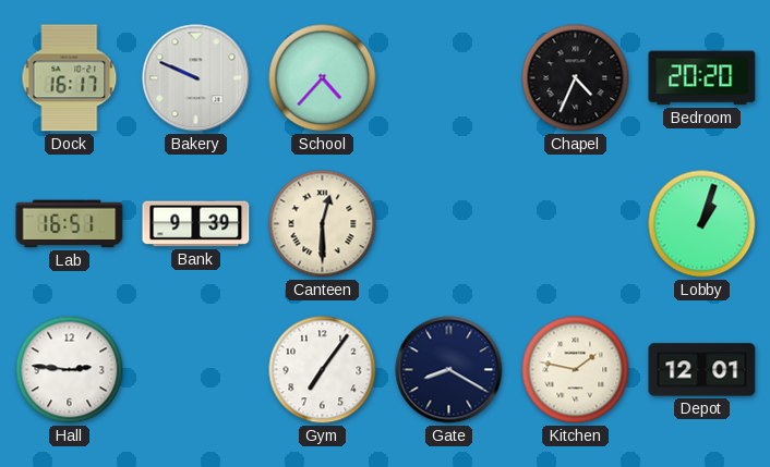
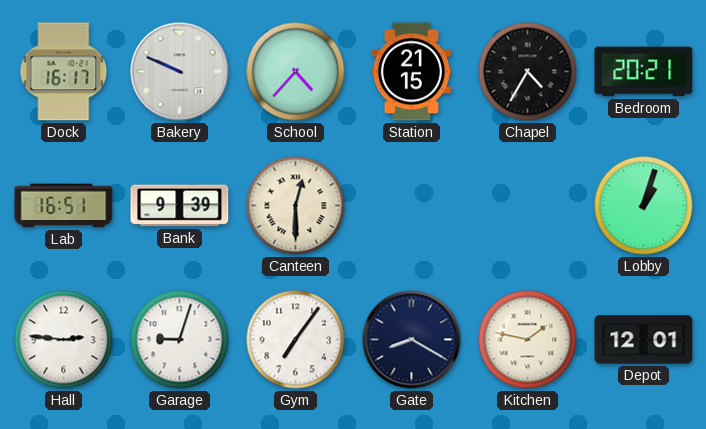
Station: none -> 21:15
Chapel: 4:34 -> 4:35
Bedroom: 20:20 -> 20:21
Garage: none -> 9:03
